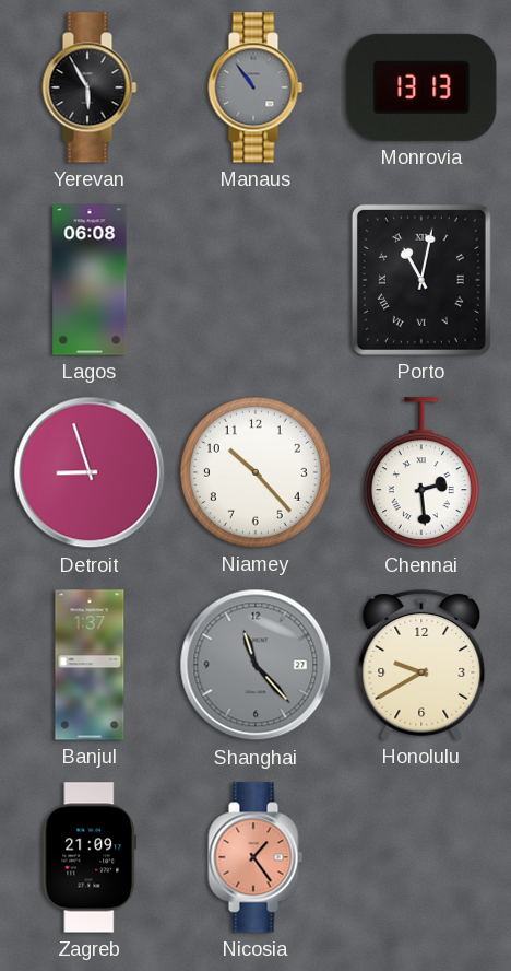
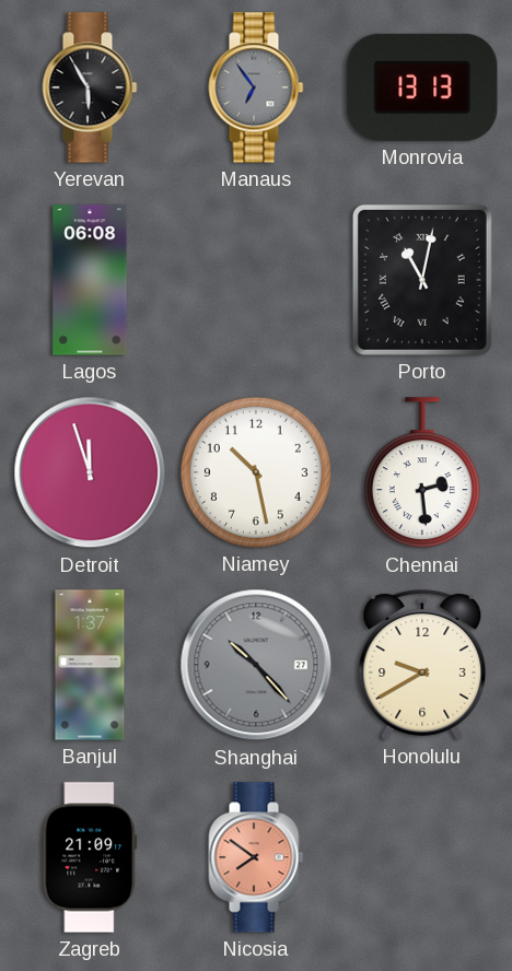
Manaus: 10:54 -> 6:54
Detroit: 8:57 -> 11:57
Niamey: 10:23 -> 10:28
Shanghai: 11:23 -> 10:23
Nicosia: 1:24 -> 7:51
